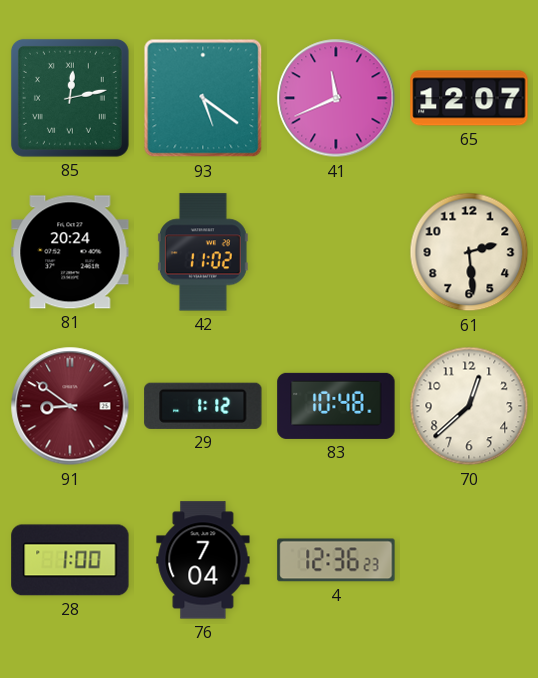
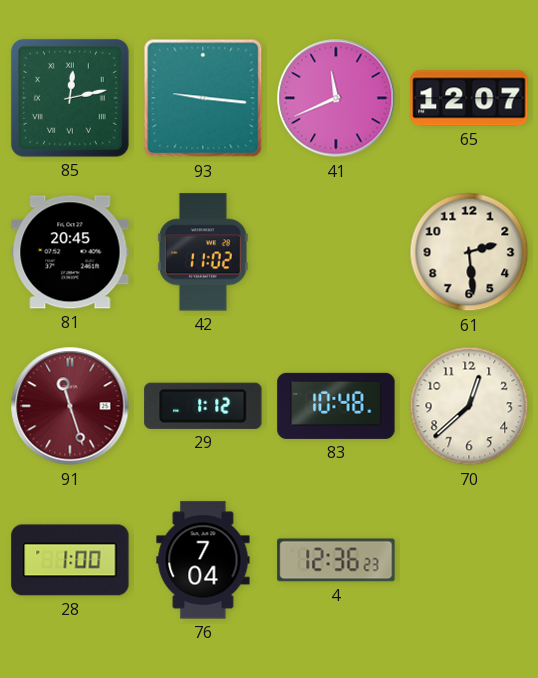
93: 5:21 -> 9:16
81: 20:24 -> 20:45
91: 8:51 -> 11:27
